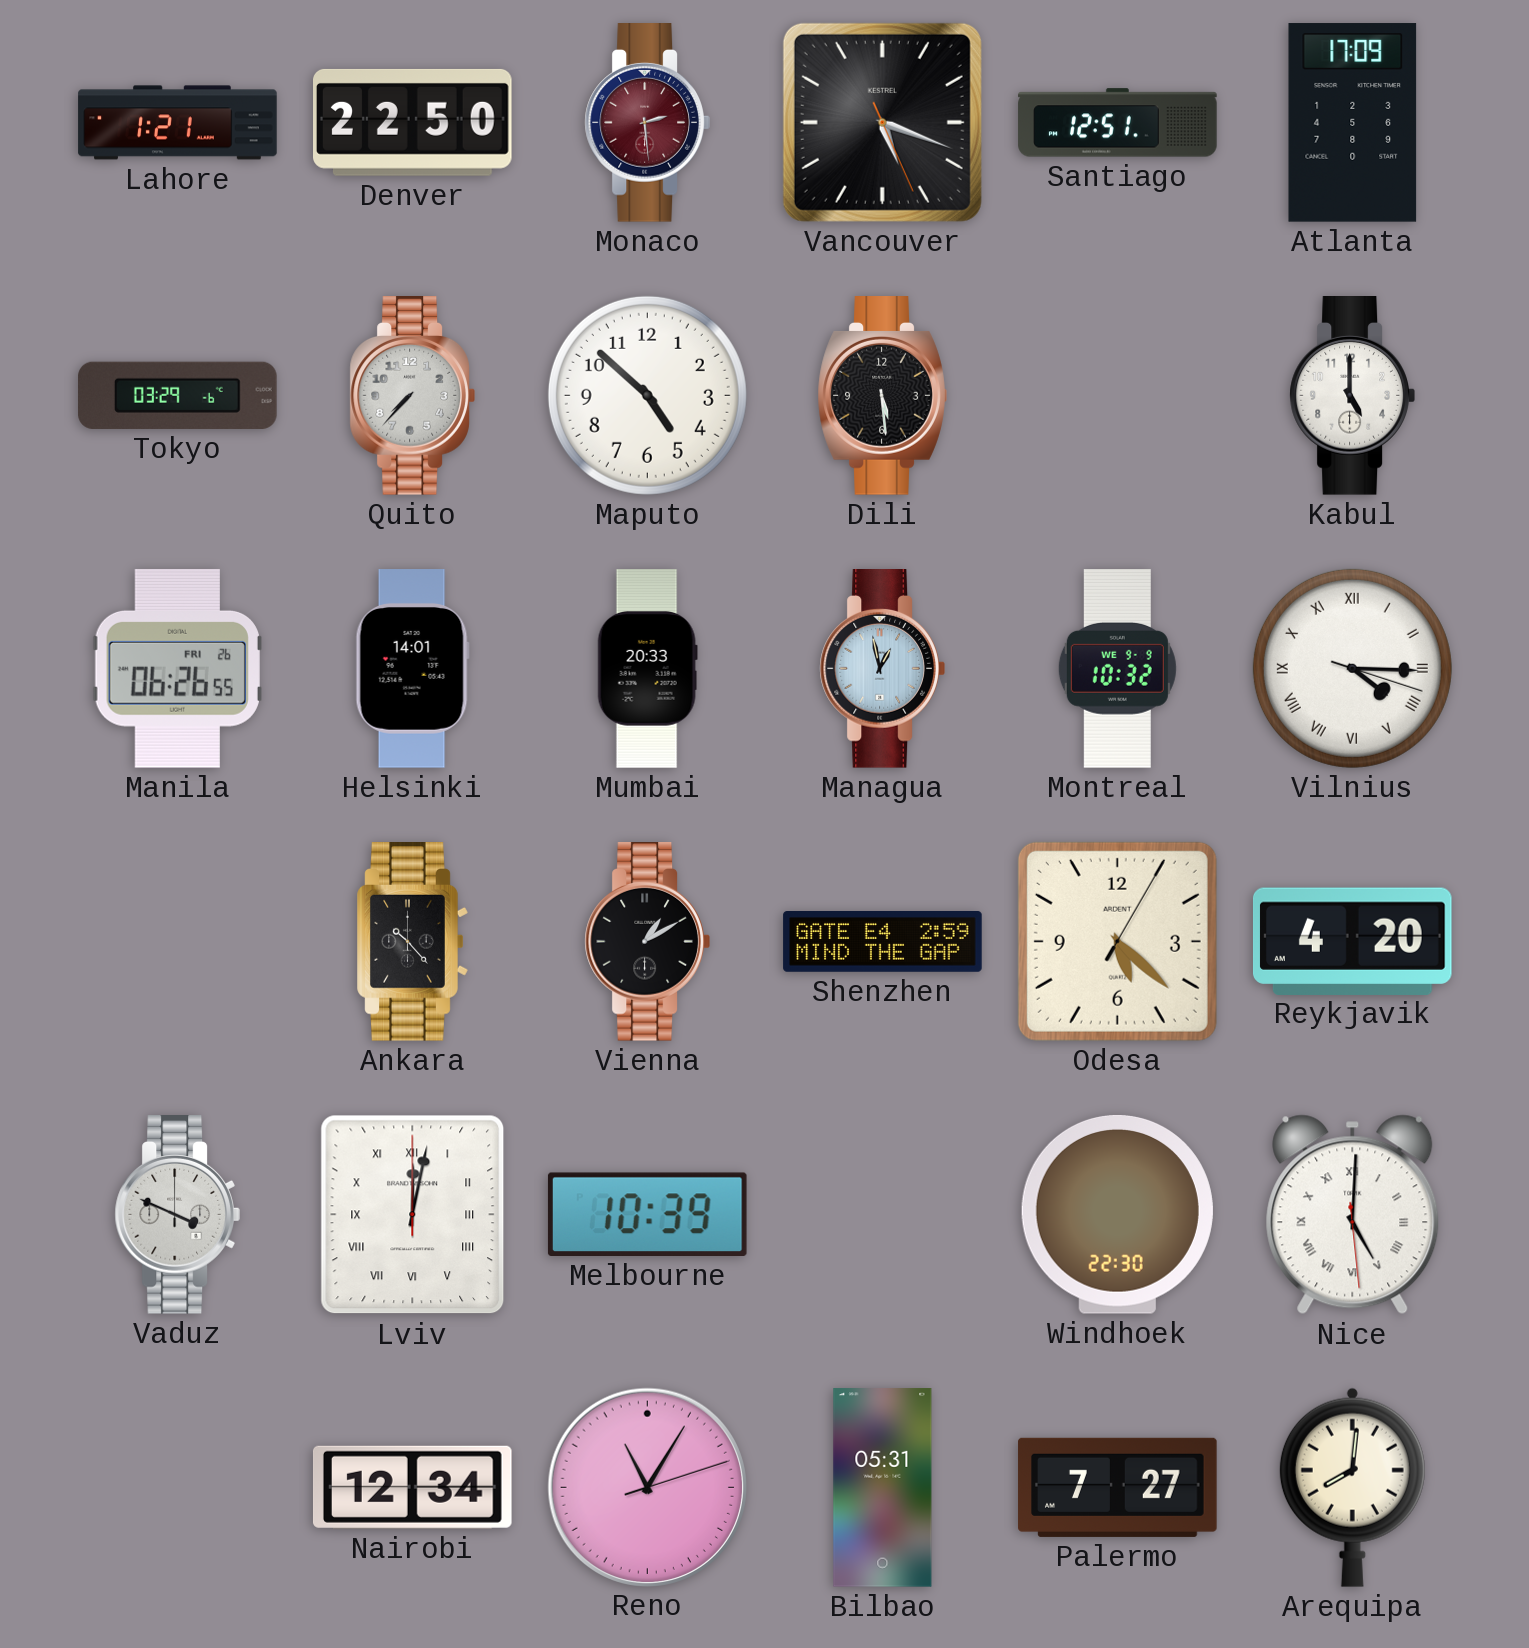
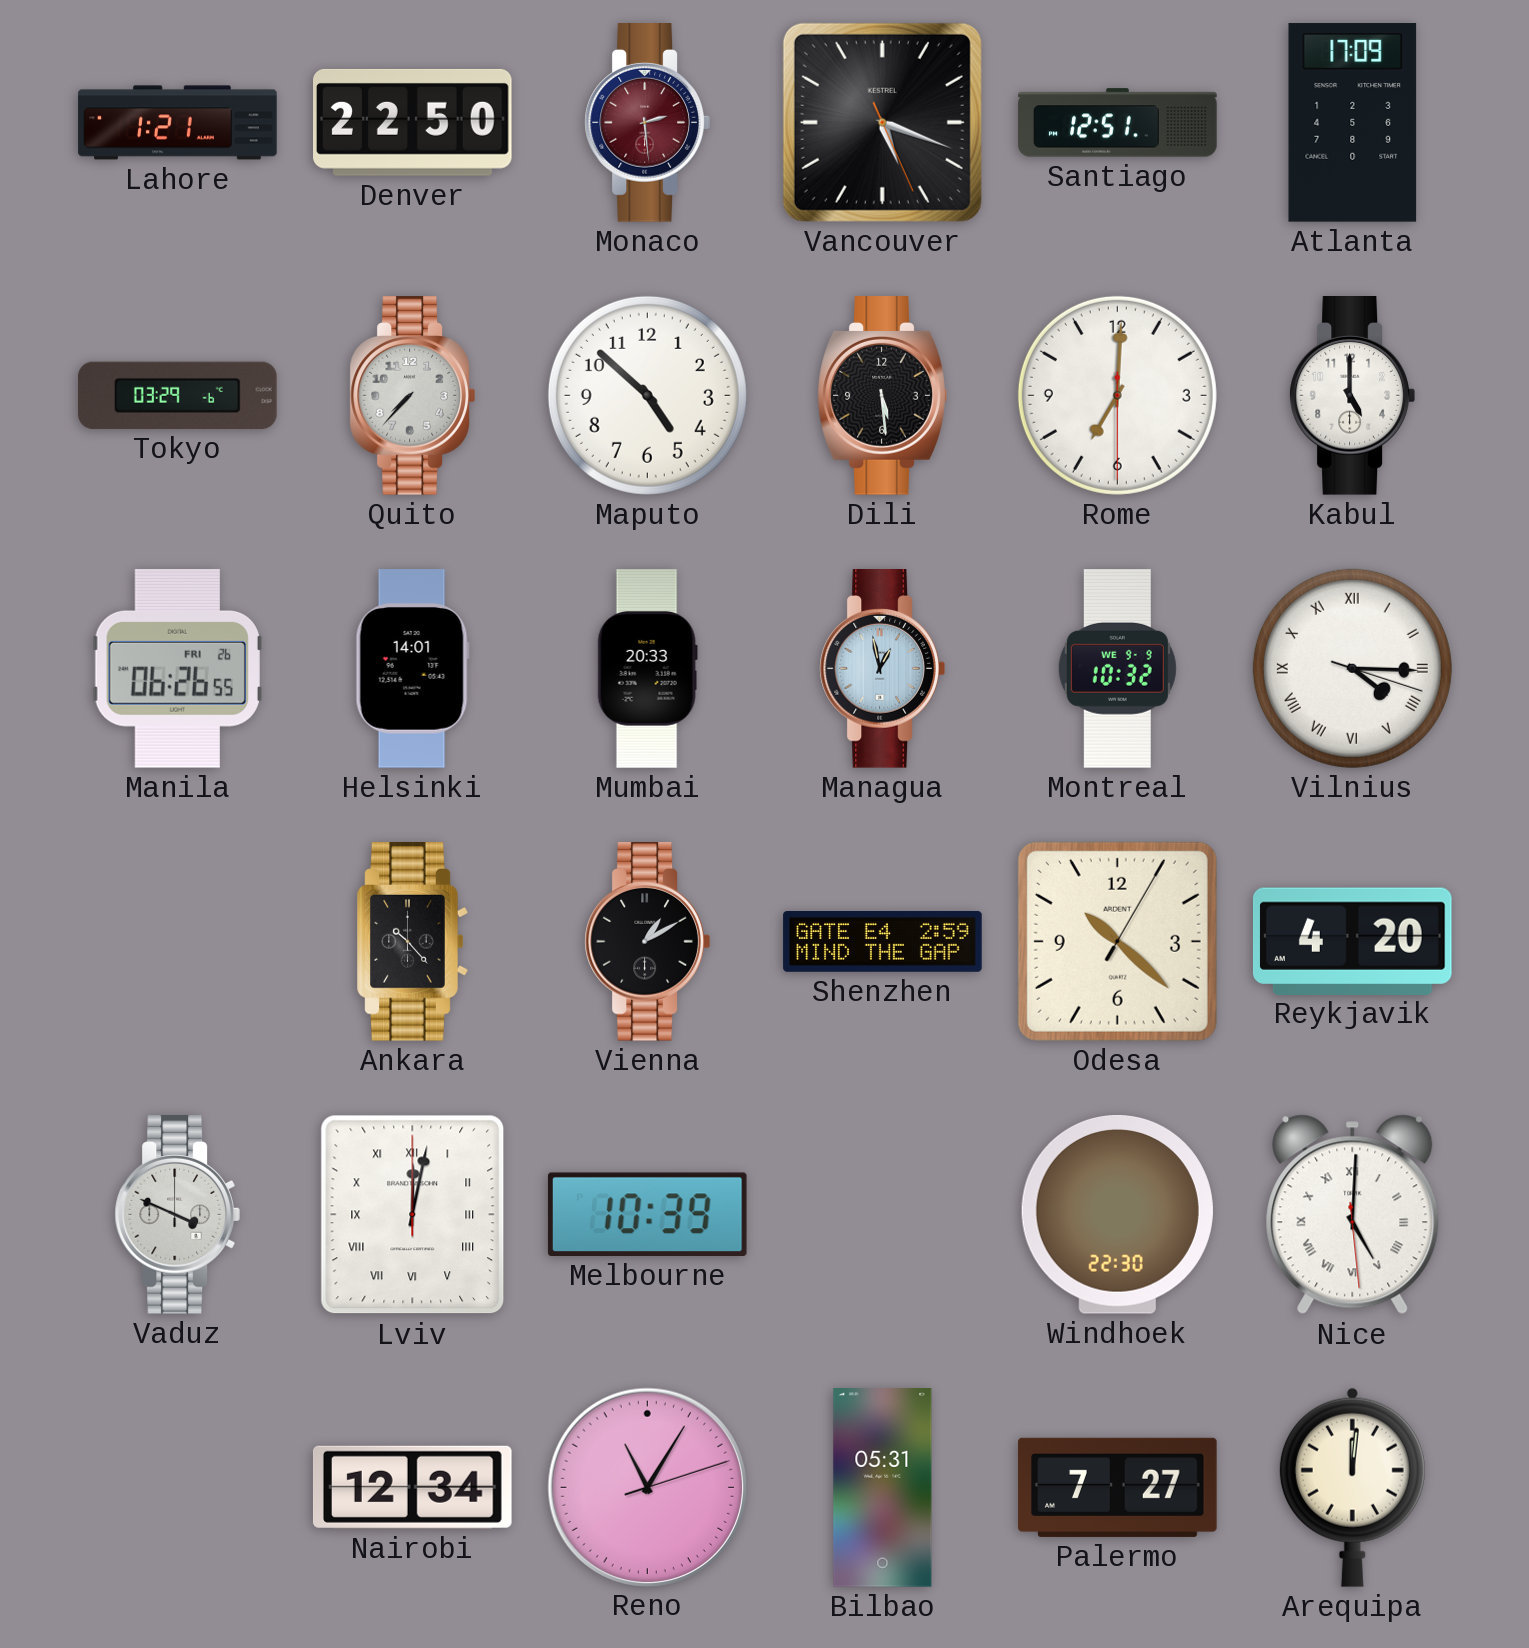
Rome: none -> 7:00
Odesa: 5:22 -> 10:22
Arequipa: 8:01 -> 12:01
